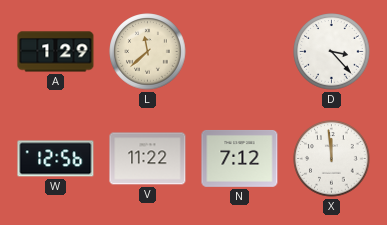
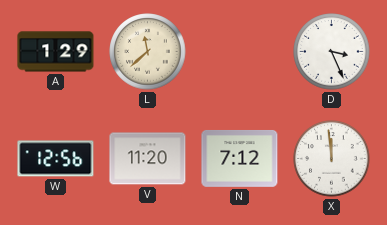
D: 3:23 -> 3:26
V: 11:22 -> 11:20
